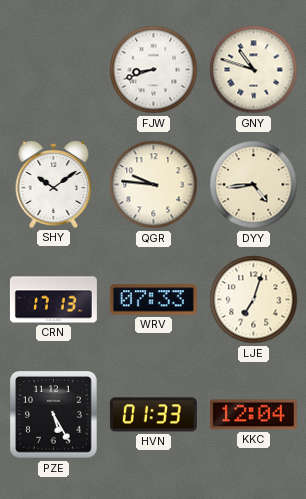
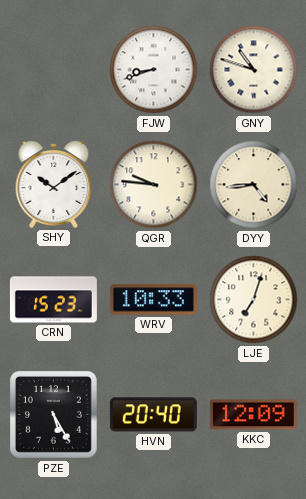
CRN: 17:13 -> 15:23
WRV: 07:33 -> 10:33
HVN: 01:33 -> 20:40
KKC: 12:04 -> 12:09
